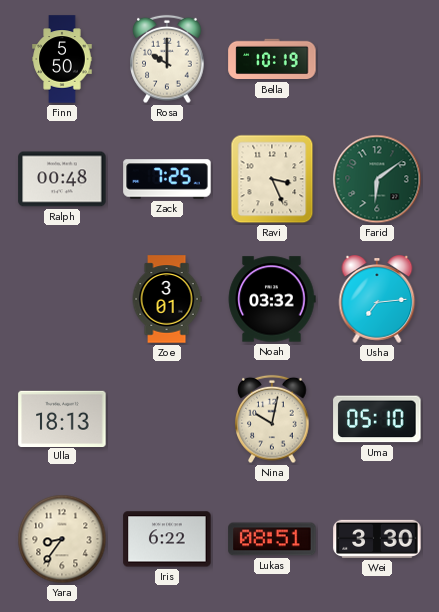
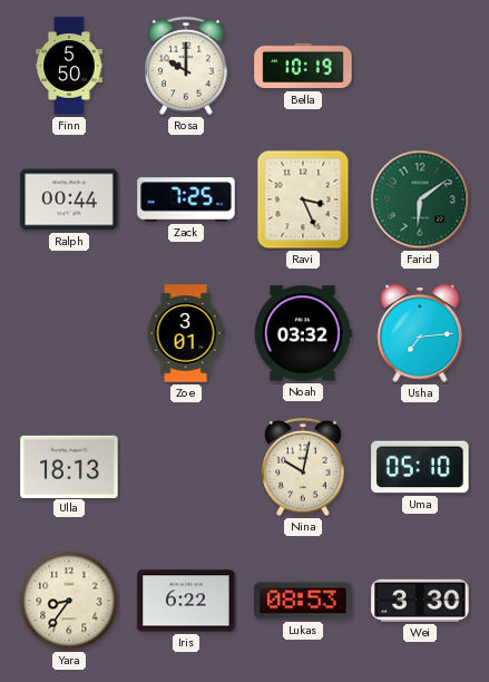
Ralph: 00:48 -> 00:44
Lukas: 08:51 -> 08:53
